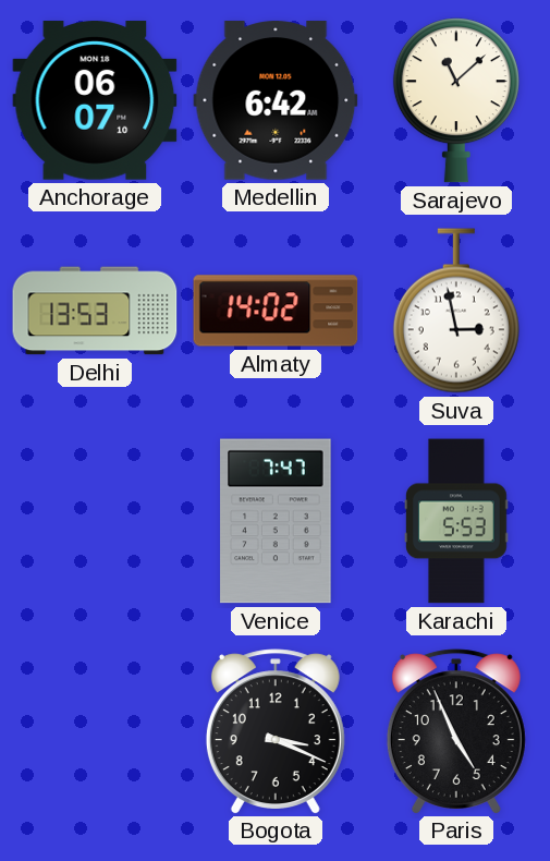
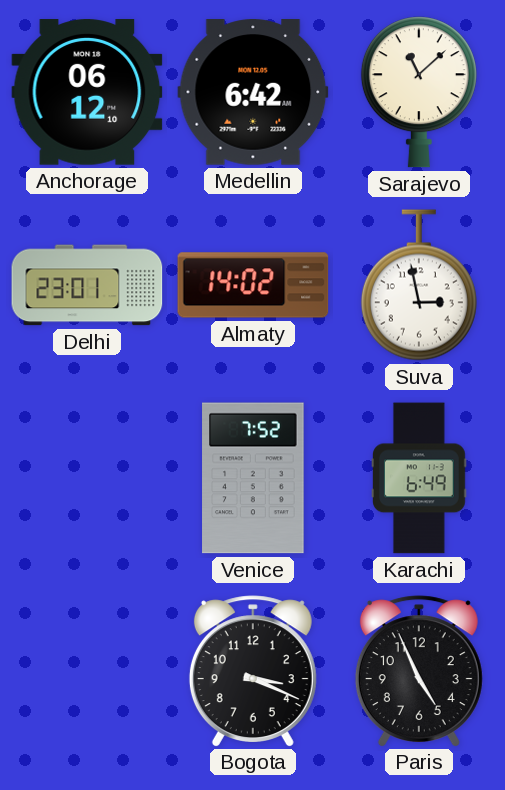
Anchorage: 06:07 -> 06:12
Delhi: 13:53 -> 23:01
Venice: 7:47 -> 7:52
Karachi: 5:53 -> 6:49
